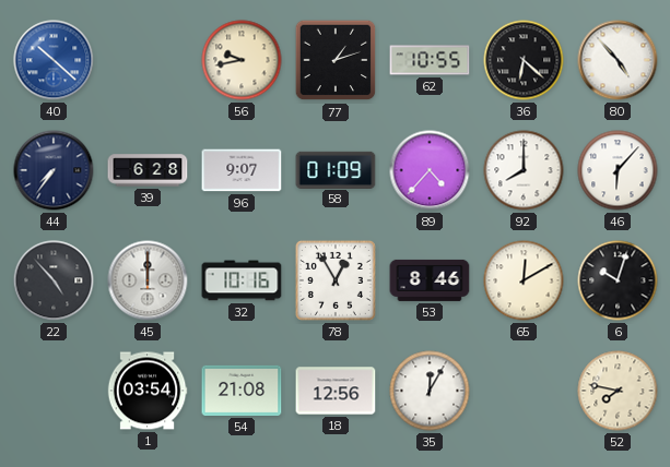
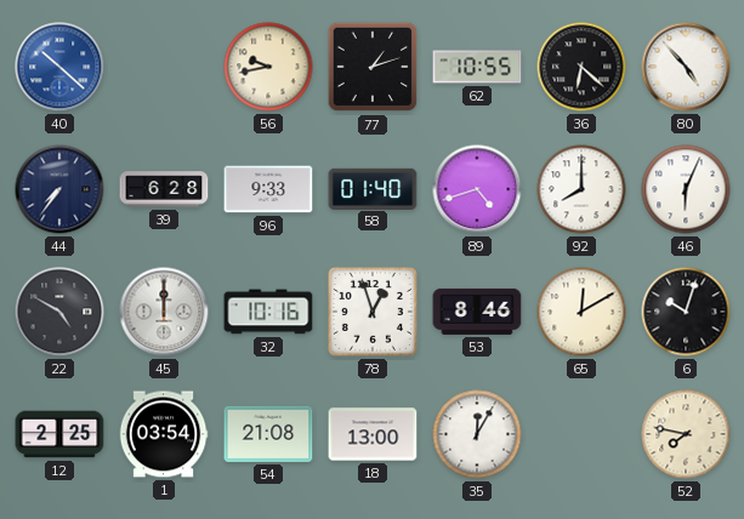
96: 9:07 -> 9:33
58: 01:09 -> 01:40
89: 4:37 -> 4:42
46: 6:07 -> 6:04
22: 4:53 -> 4:50
78: 12:55 -> 12:57
12: none -> 2:25
18: 12:56 -> 13:00
